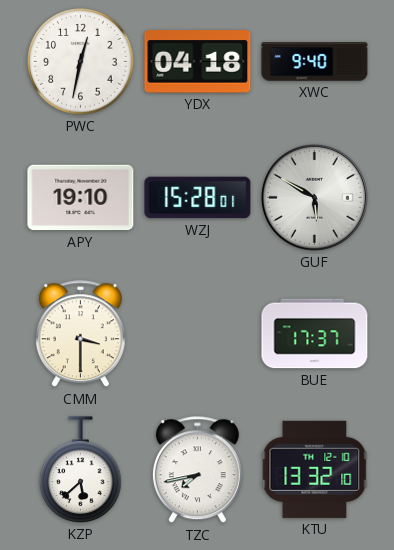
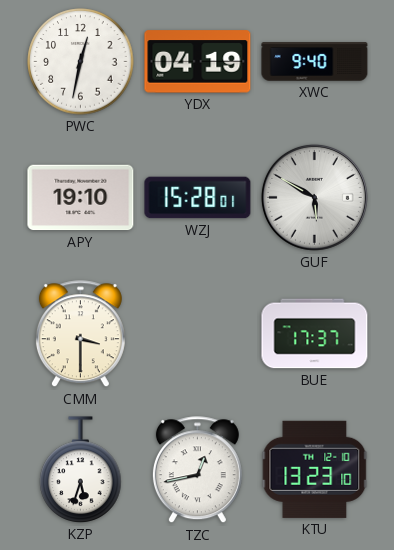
YDX: 04:18 -> 04:19
KZP: 5:38 -> 5:33
TZC: 7:43 -> 12:43
KTU: 13:32 -> 13:23
